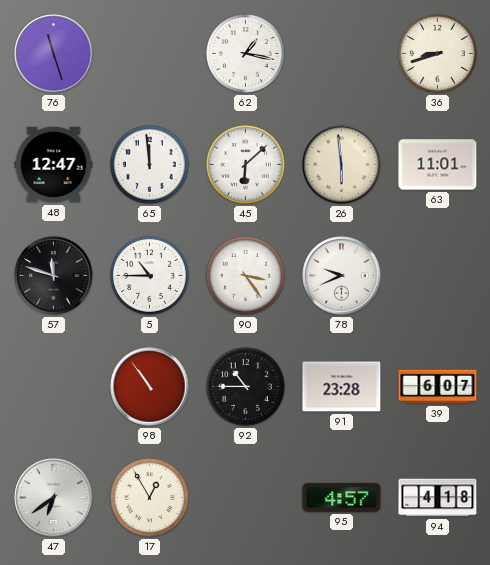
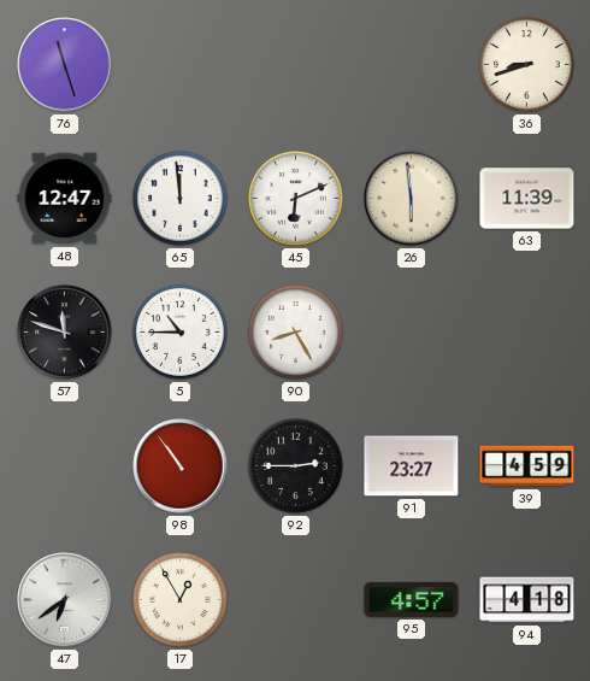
62: 1:17 -> none
45: 6:08 -> 6:11
63: 11:01 -> 11:39
90: 3:24 -> 8:25
78: 9:41 -> none
92: 10:45 -> 2:45
91: 23:28 -> 23:27
39: 6:07 -> 4:59
